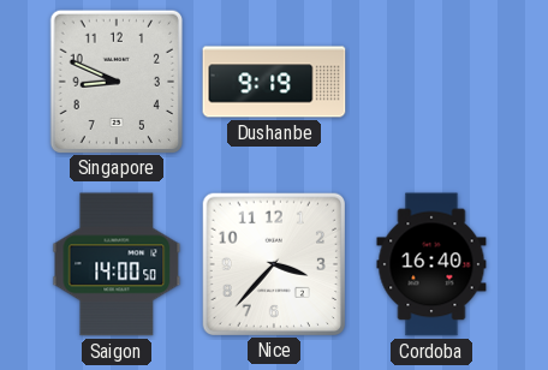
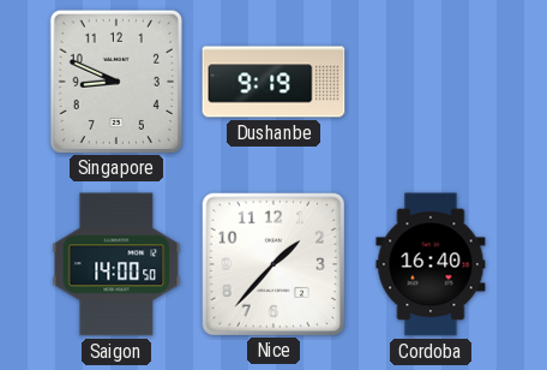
Nice: 3:37 -> 1:37
